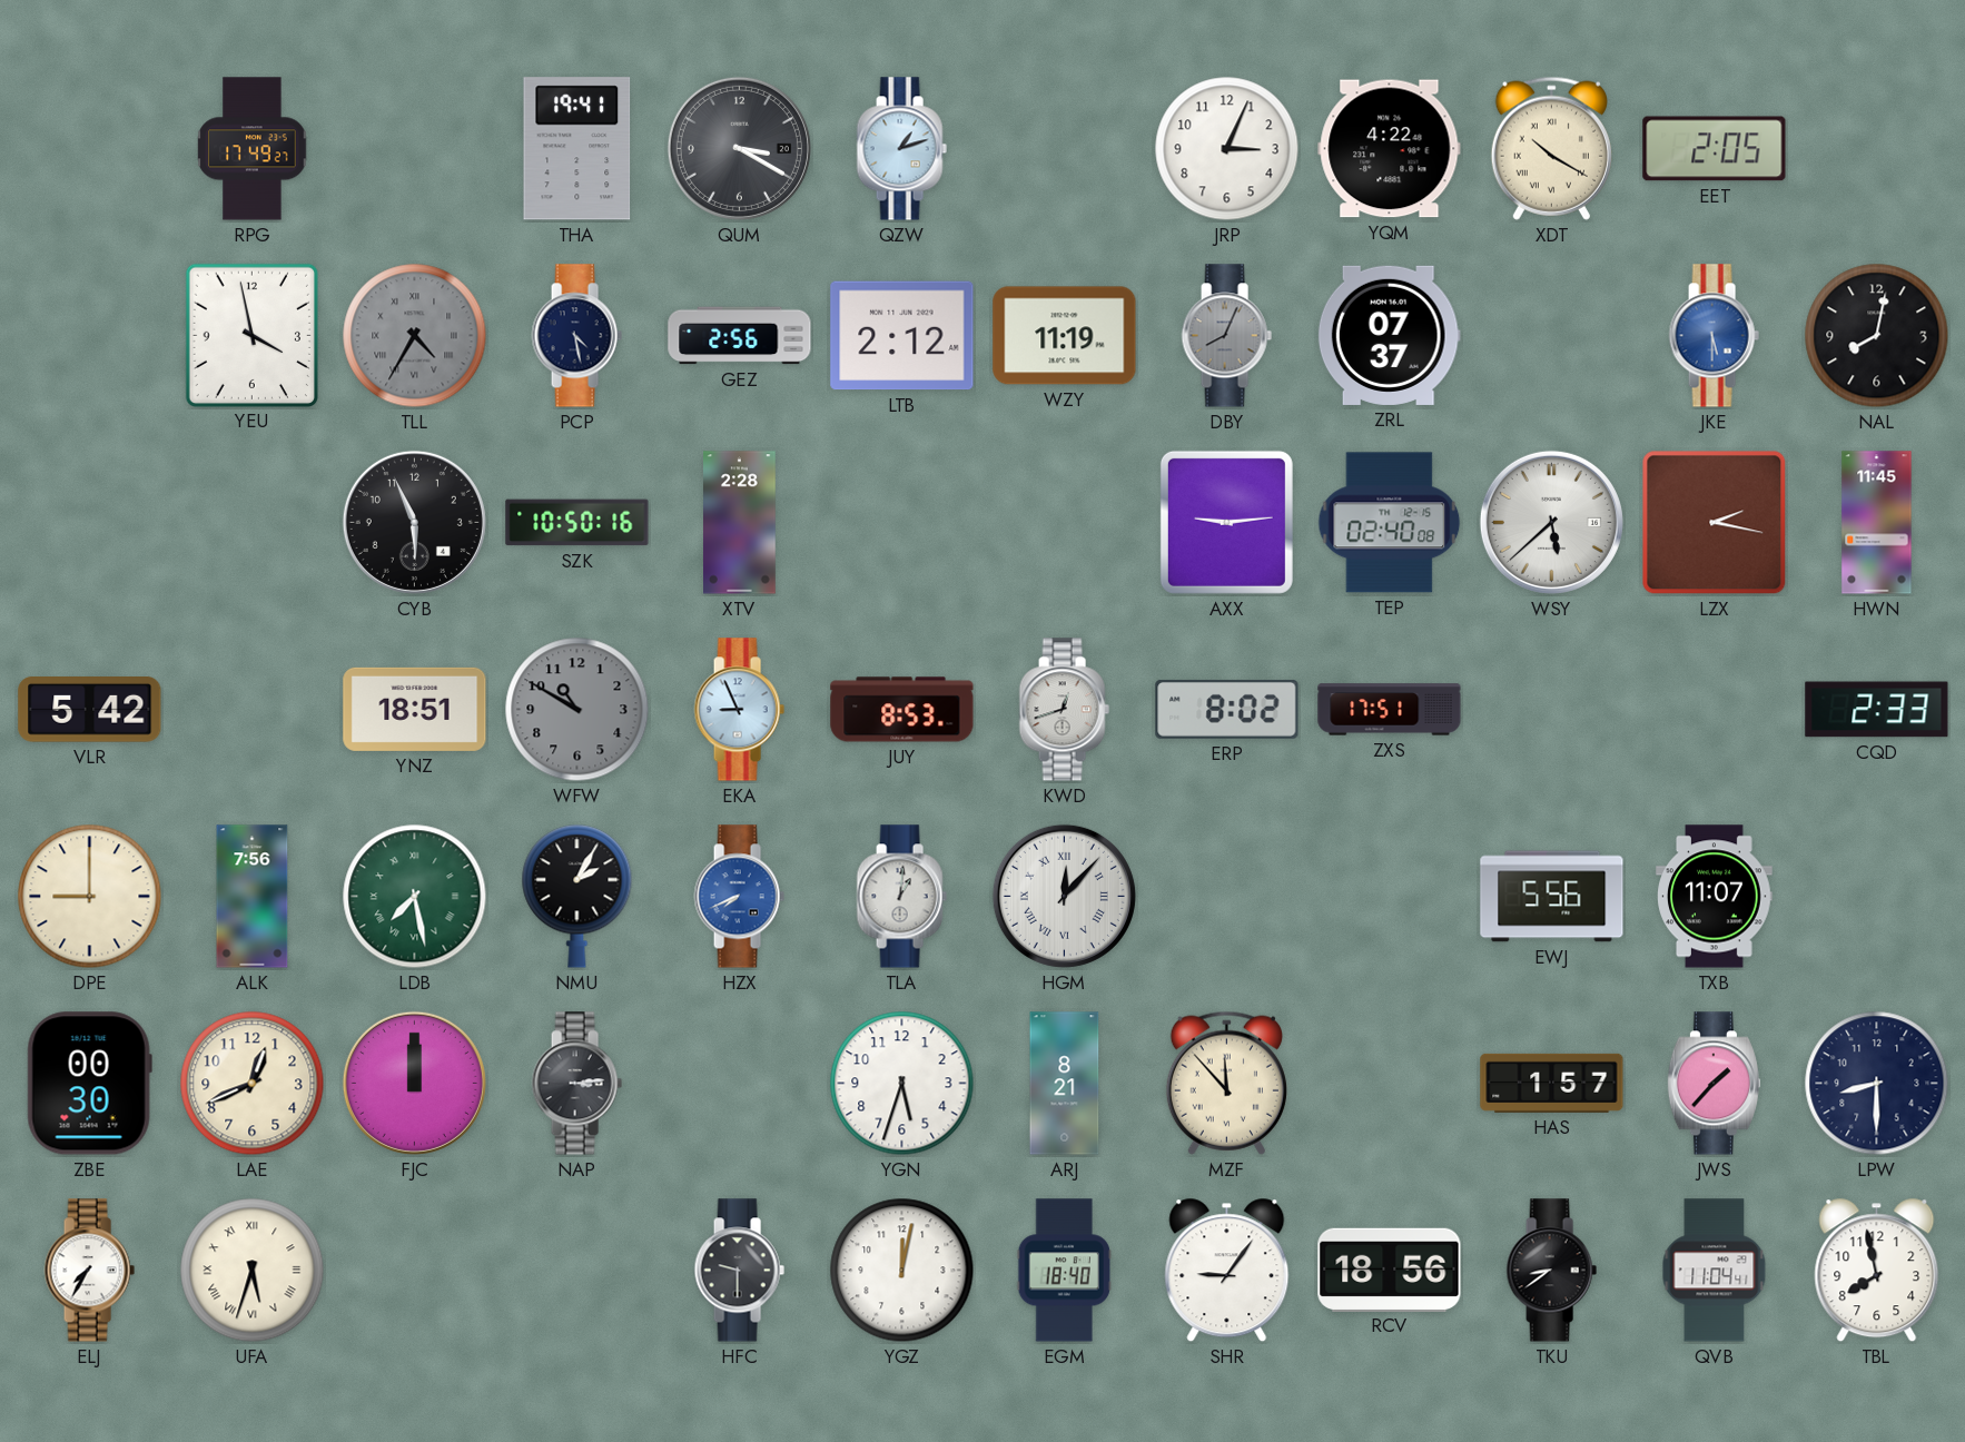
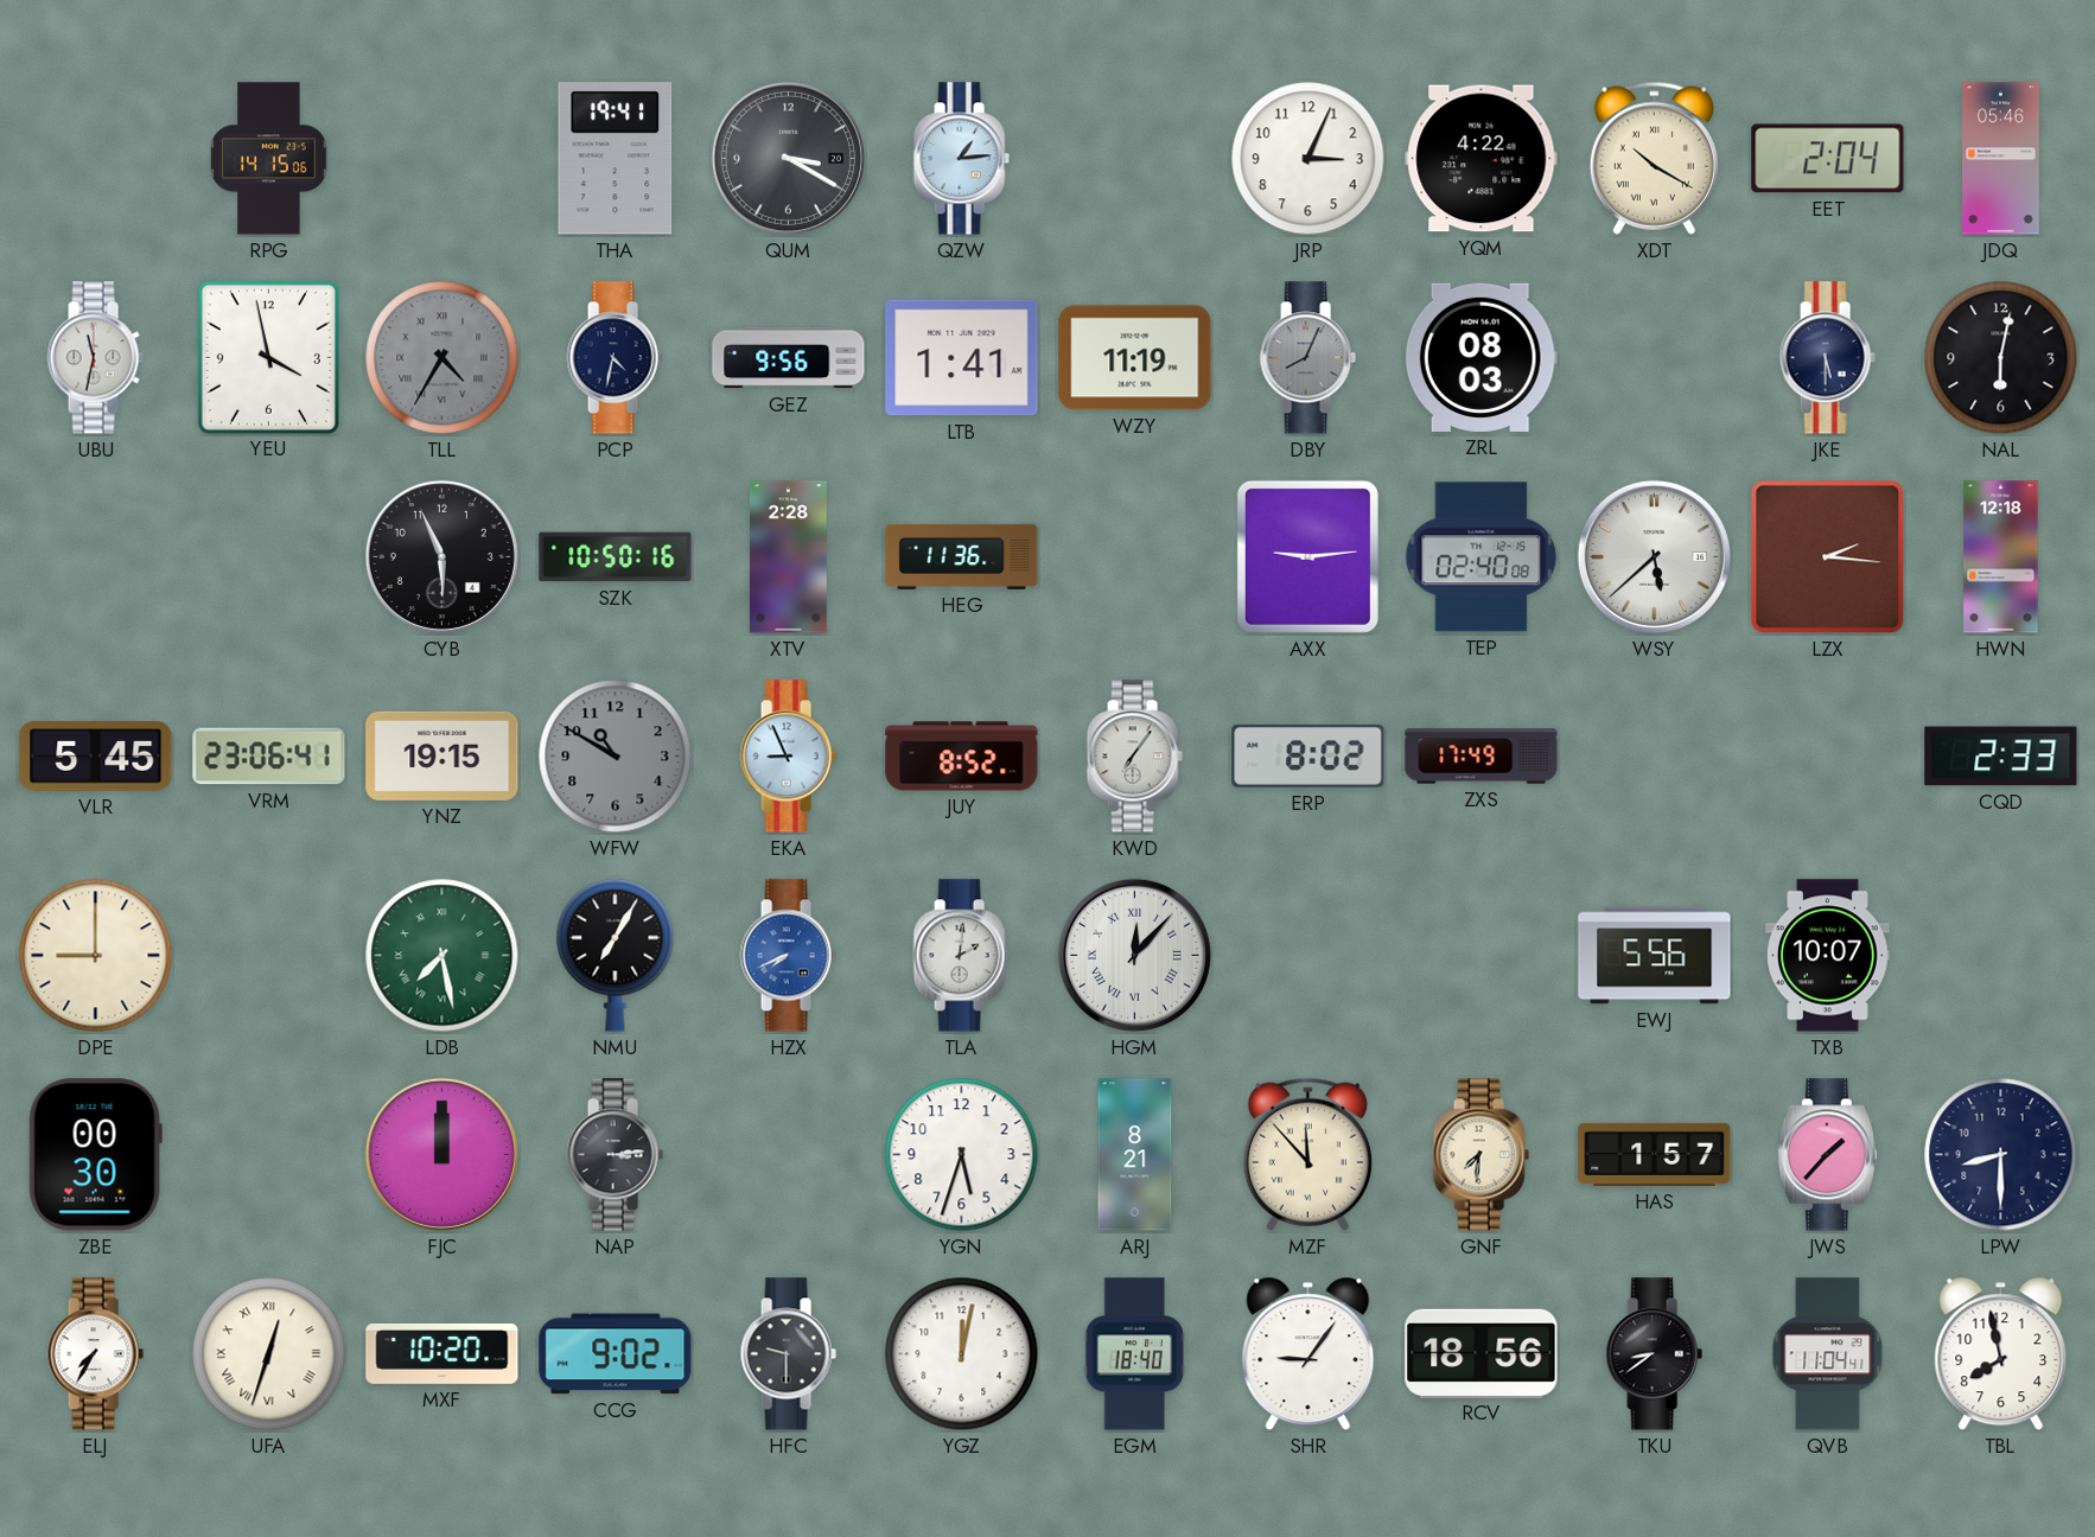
RPG: 17:49 -> 14:15
QZW: 1:12 -> 1:14
EET: 2:05 -> 2:04
JDQ: none -> 05:46
UBU: none -> 11:32
PCP: 4:28 -> 4:32
GEZ: 2:56 -> 9:56
LTB: 2:12 -> 1:41
ZRL: 07:37 -> 08:03
JKE dial: blue -> navy
NAL: 8:02 -> 6:02
HEG: none -> 11:36
LZX: 2:17 -> 2:16
HWN: 11:45 -> 12:18
VLR: 5:42 -> 5:45
VRM: none -> 23:06
YNZ: 18:51 -> 19:15
JUY: 8:53 -> 8:52
KWD: 12:42 -> 7:06
ZXS: 17:51 -> 17:49
ALK: 7:56 -> none
NMU: 2:05 -> 7:05
TLA: 1:01 -> 2:01
TXB: 11:07 -> 10:07
LAE: 12:41 -> none
GNF: none -> 7:31
UFA: 5:33 -> 12:33
MXF: none -> 10:20
CCG: none -> 9:02
